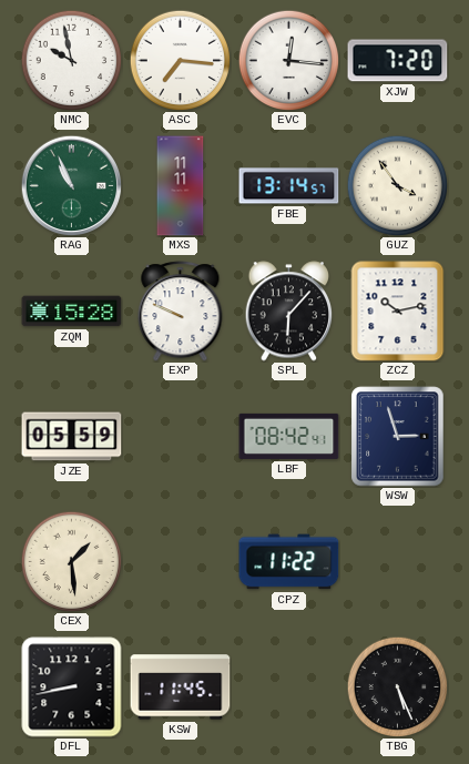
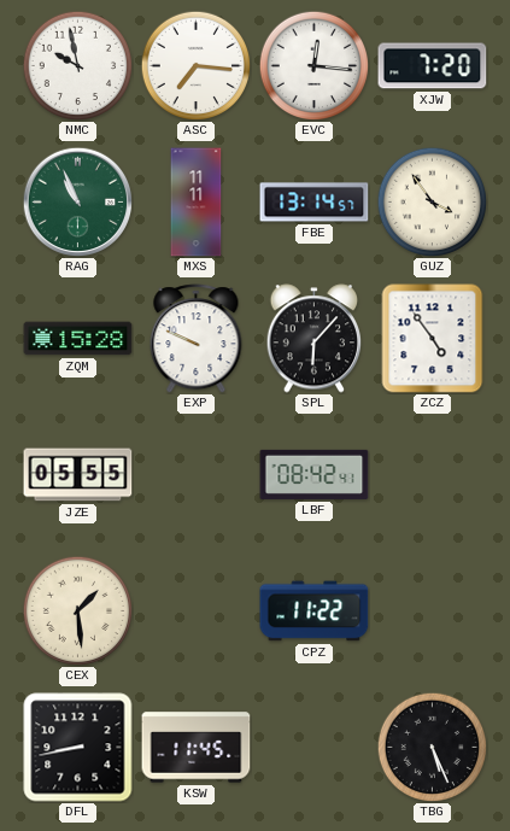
ZCZ: 10:13 -> 4:54
JZE: 05:59 -> 05:55
WSW: 2:57 -> none
